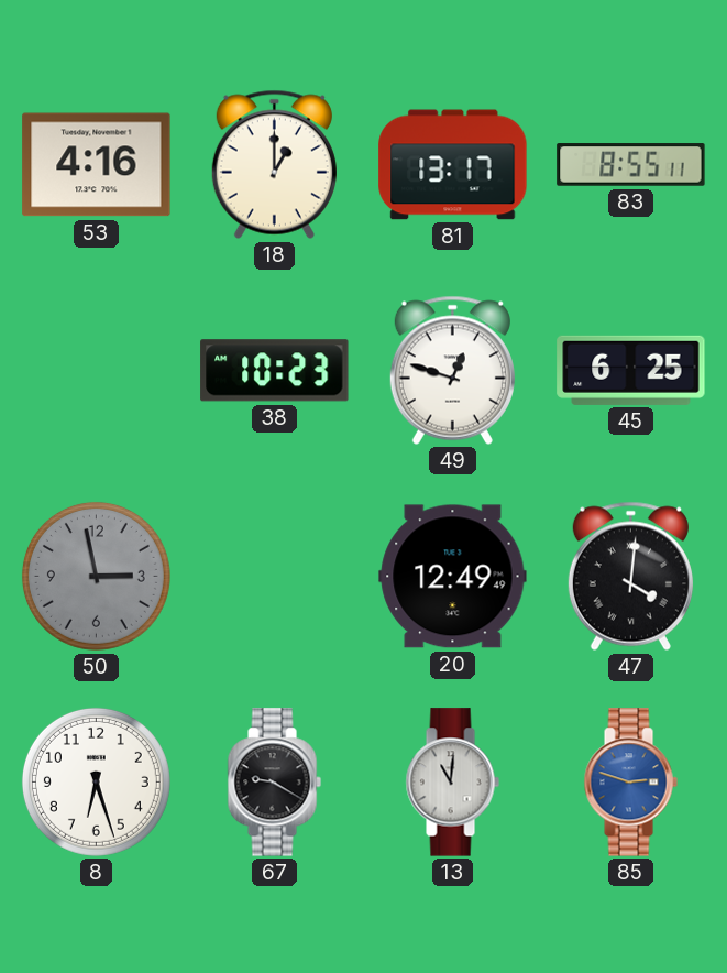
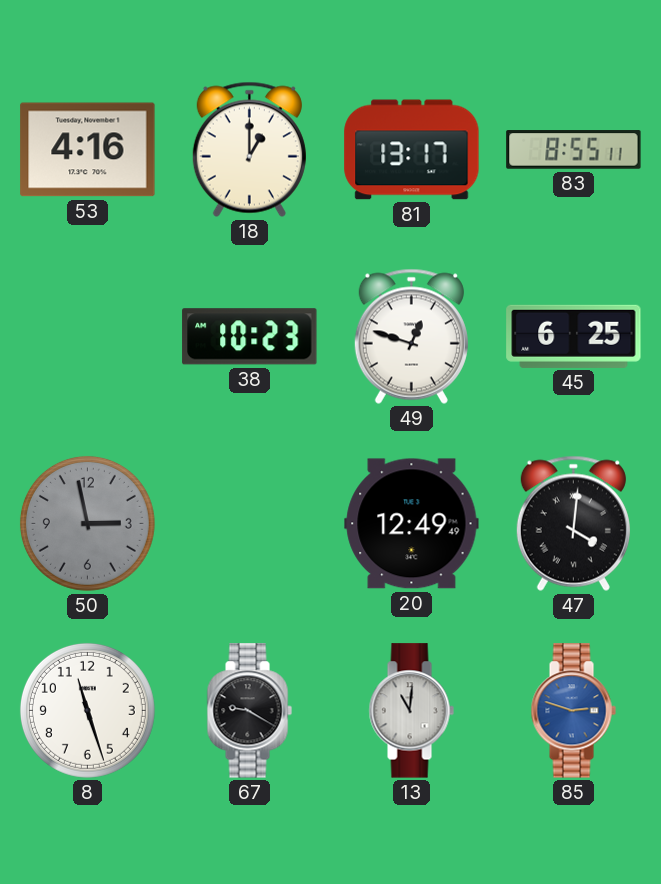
8: 6:27 -> 11:27
